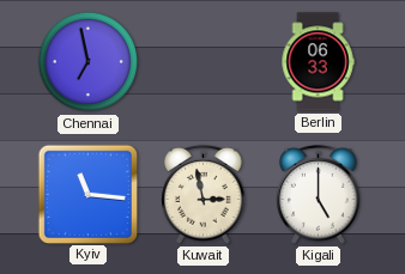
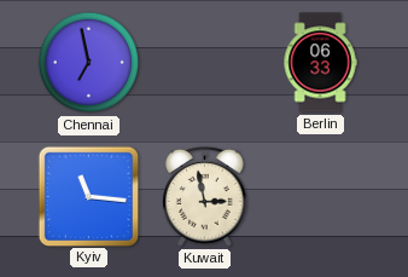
Kigali: 5:00 -> none
